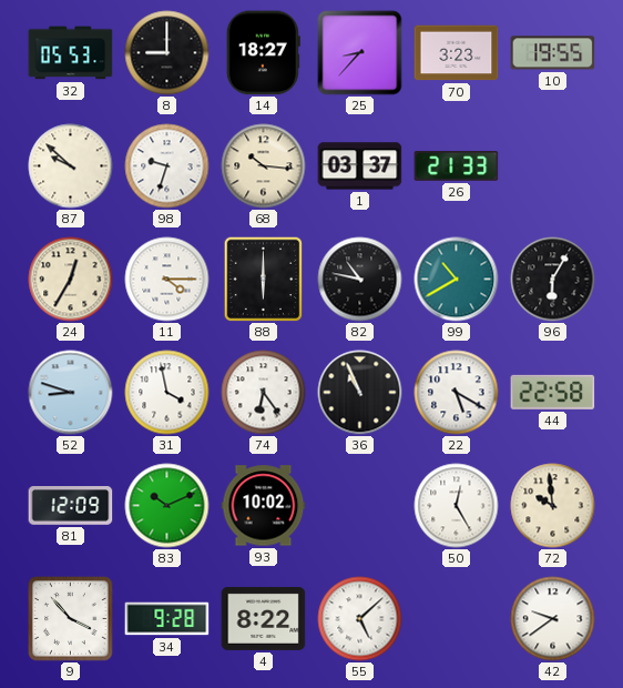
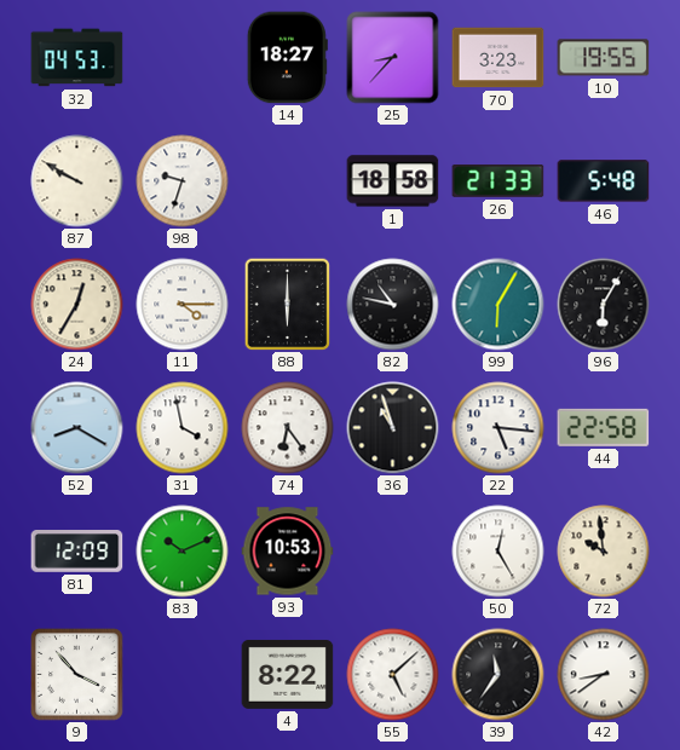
32: 05:53 -> 04:53
8: 9:00 -> none
87: 9:52 -> 9:50
68: 10:16 -> none
1: 03:37 -> 18:58
46: none -> 5:48
99: 10:40 -> 6:05
52: 8:48 -> 8:20
36: 10:56 -> 10:57
22: 5:20 -> 5:16
93: 10:02 -> 10:53
34: 9:28 -> none
39: none -> 11:36
42: 9:39 -> 8:39
